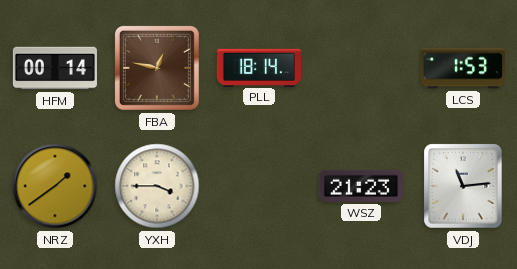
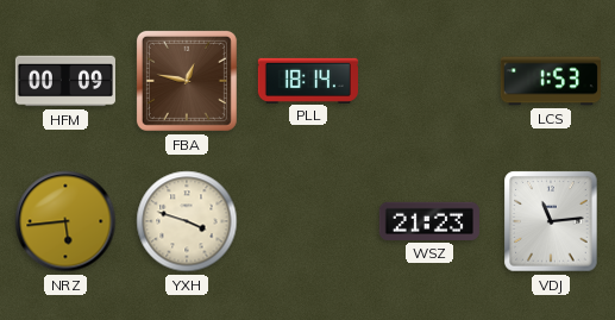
HFM: 00:14 -> 00:09
NRZ: 1:39 -> 5:44
YXH: 3:45 -> 3:48
